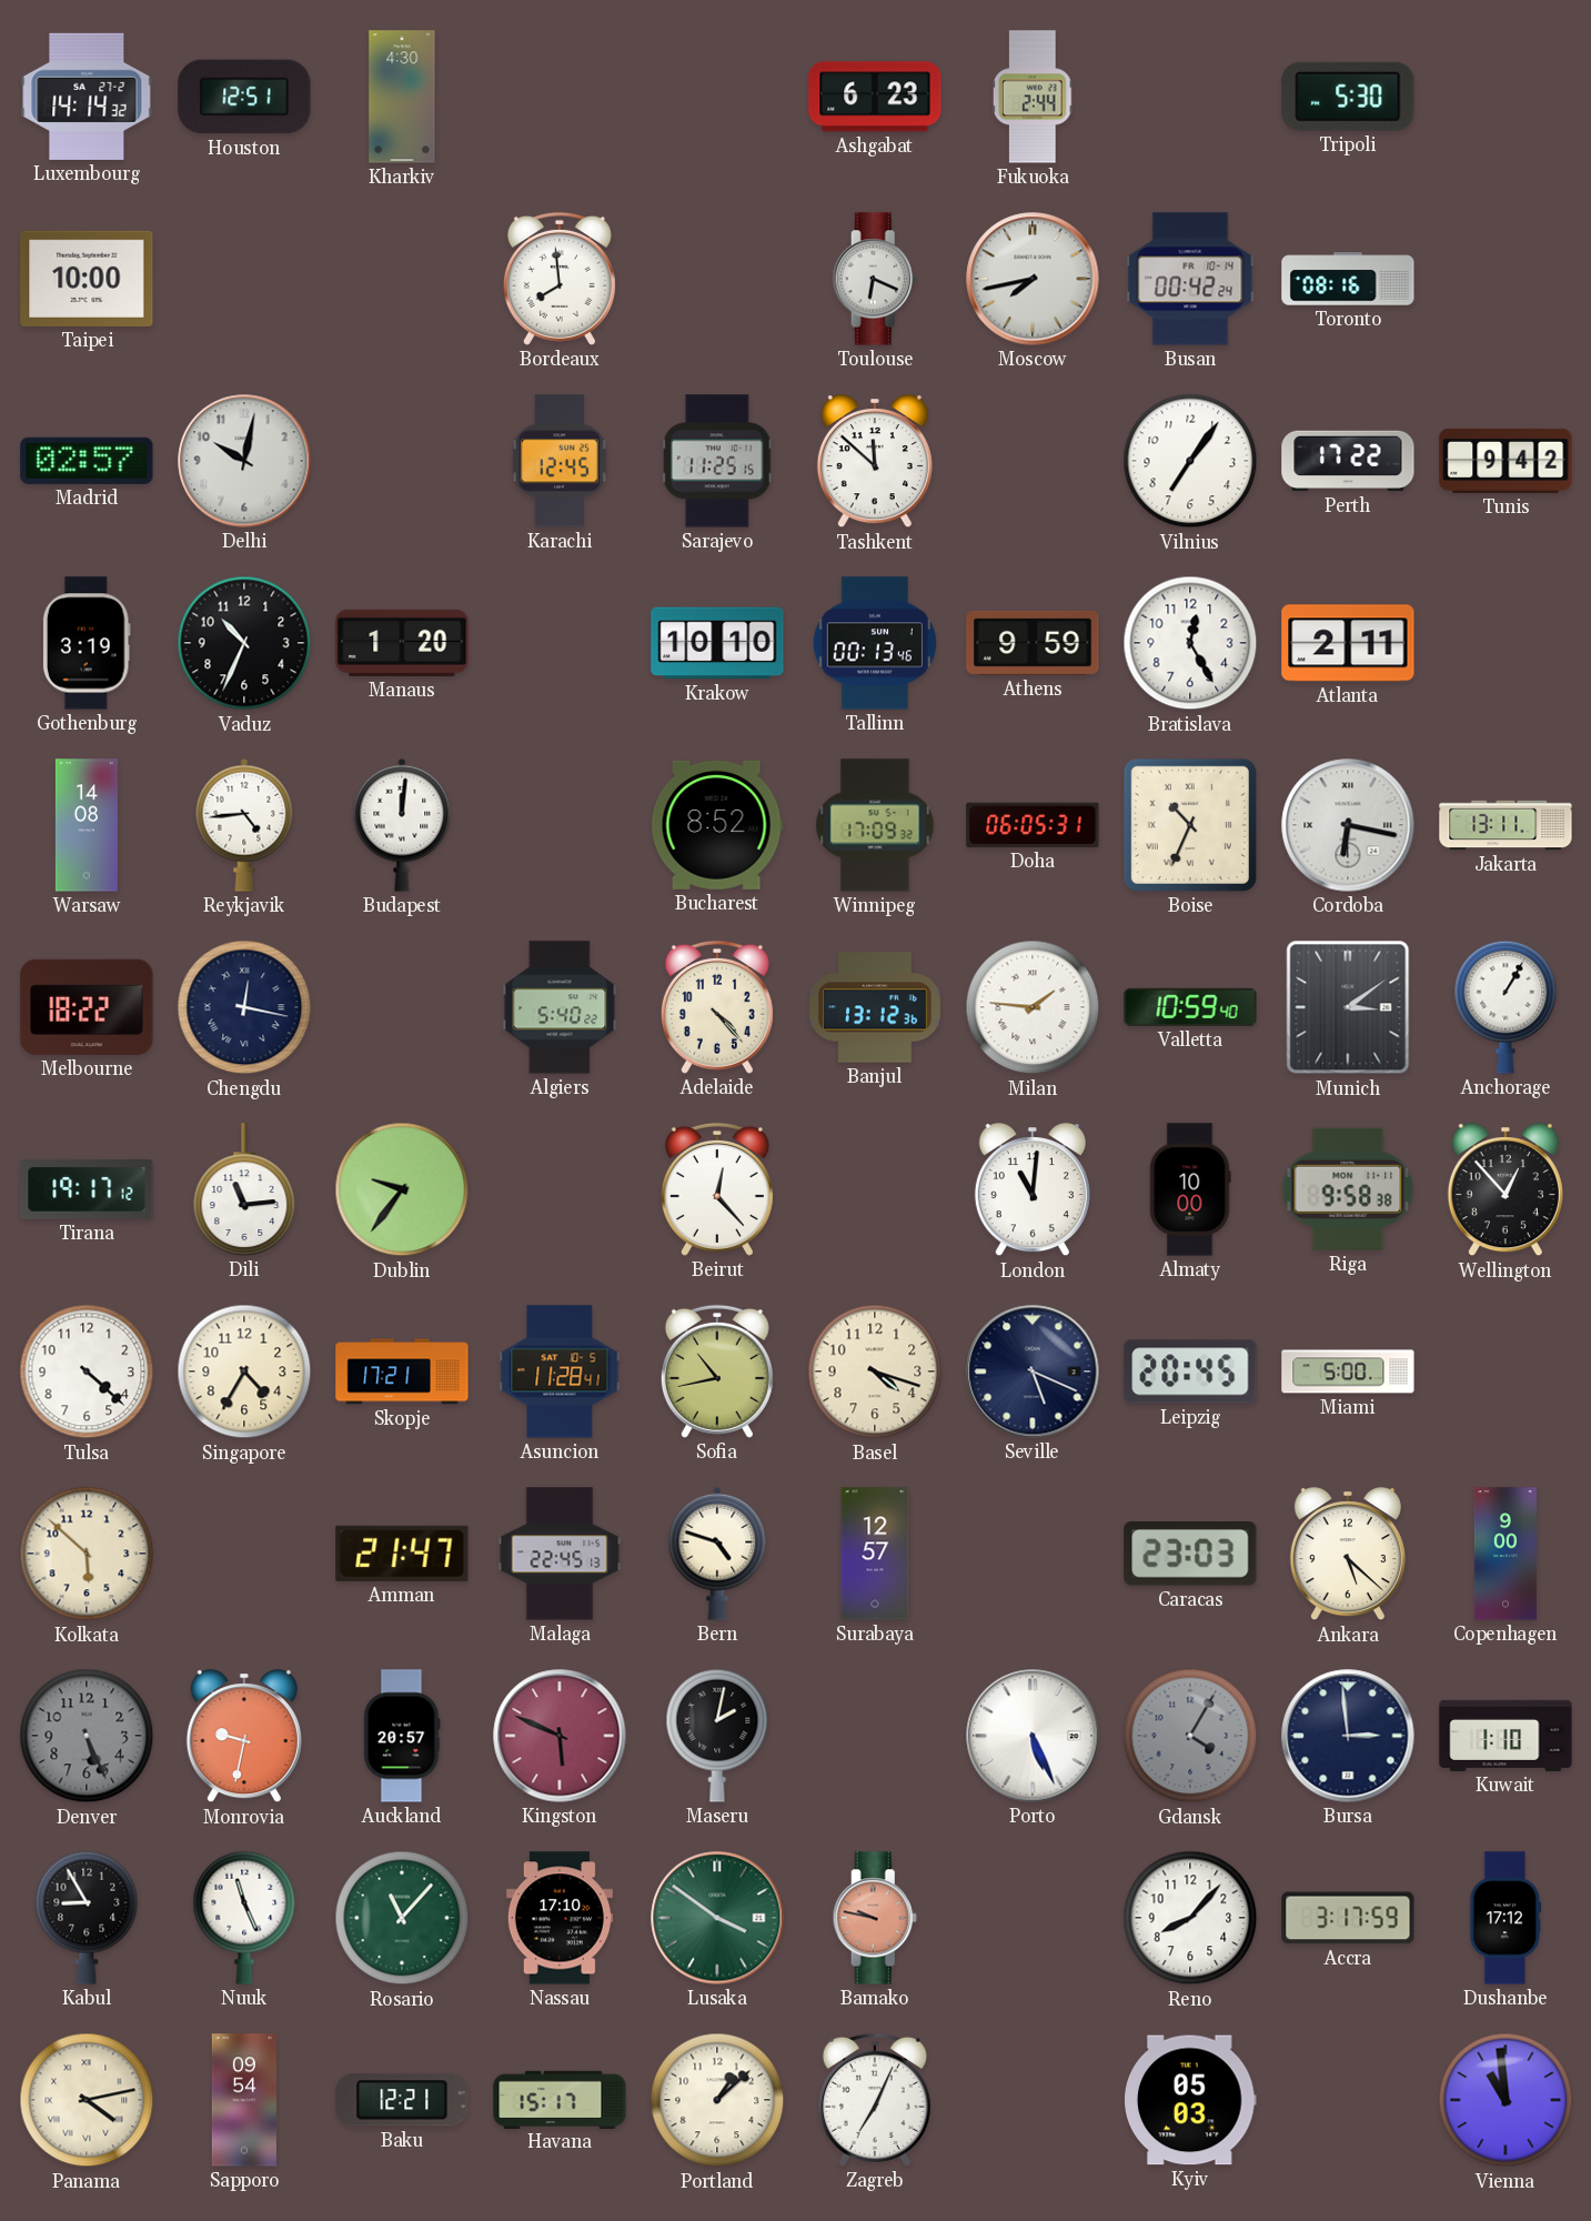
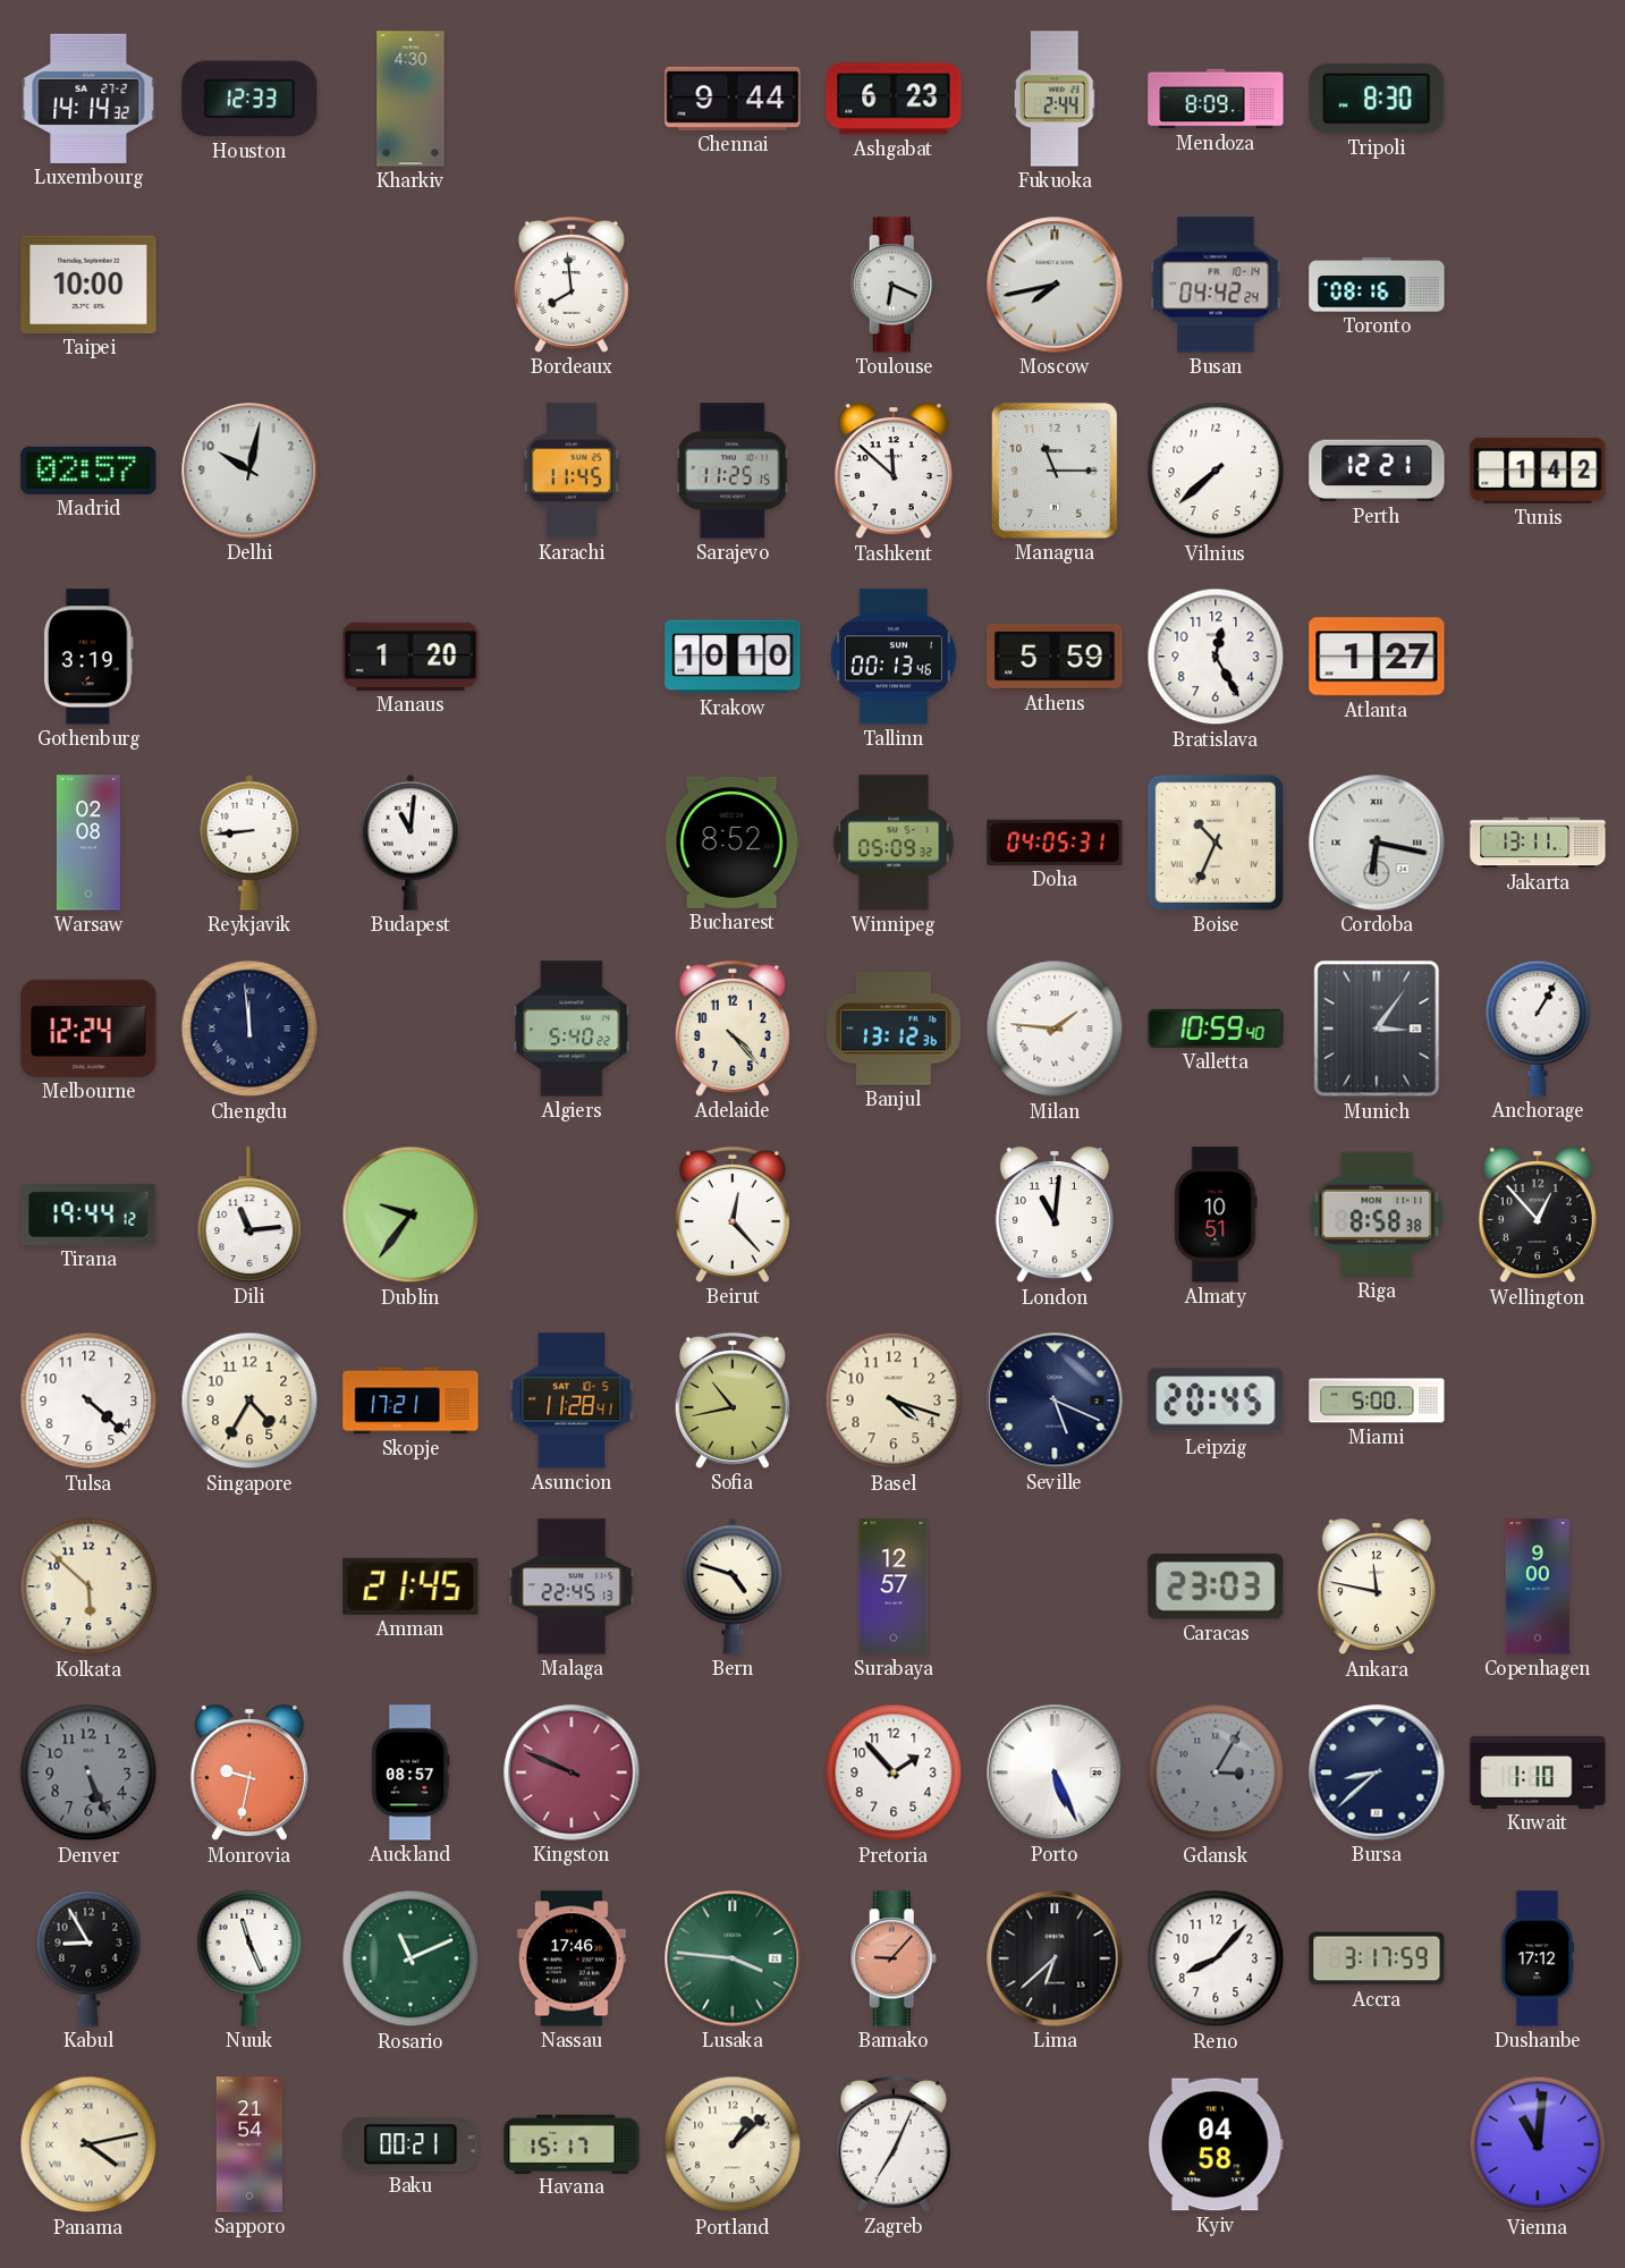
Houston: 12:51 -> 12:33
Chennai: none -> 9:44
Mendoza: none -> 8:09
Tripoli: 5:30 -> 8:30
Busan: 00:42 -> 04:42
Karachi: 12:45 -> 11:45
Managua: none -> 11:15
Vilnius: 7:06 -> 7:38
Perth: 17:22 -> 12:21
Tunis: 9:42 -> 1:42
Vaduz: 10:34 -> none
Athens: 9:59 -> 5:59
Atlanta: 2:11 -> 1:27
Warsaw: 14:08 -> 02:08
Reykjavik: 4:44 -> 8:44
Budapest: 12:01 -> 11:01
Winnipeg: 17:09 -> 05:09
Doha: 06:05 -> 04:05
Melbourne: 18:22 -> 12:24
Chengdu: 12:17 -> 11:59
Munich: 3:09 -> 3:06
Tirana: 19:17 -> 19:44
Almaty: 10:00 -> 10:51
Riga: 9:58 -> 8:58
Amman: 21:47 -> 21:45
Ankara: 5:22 -> 11:47
Auckland: 20:57 -> 08:57
Kingston: 5:49 -> 9:49
Maseru: 2:02 -> none
Pretoria: none -> 1:53
Gdansk: 4:05 -> 3:05
Bursa: 2:59 -> 8:38
Rosario: 11:07 -> 11:11
Nassau: 17:10 -> 17:46
Lusaka: 3:51 -> 3:46
Bamako: 9:47 -> 9:07
Lima: none -> 6:38
Sapporo: 09:54 -> 21:54
Baku: 12:21 -> 00:21
Kyiv: 05:03 -> 04:58
Vienna: 10:59 -> 11:01
